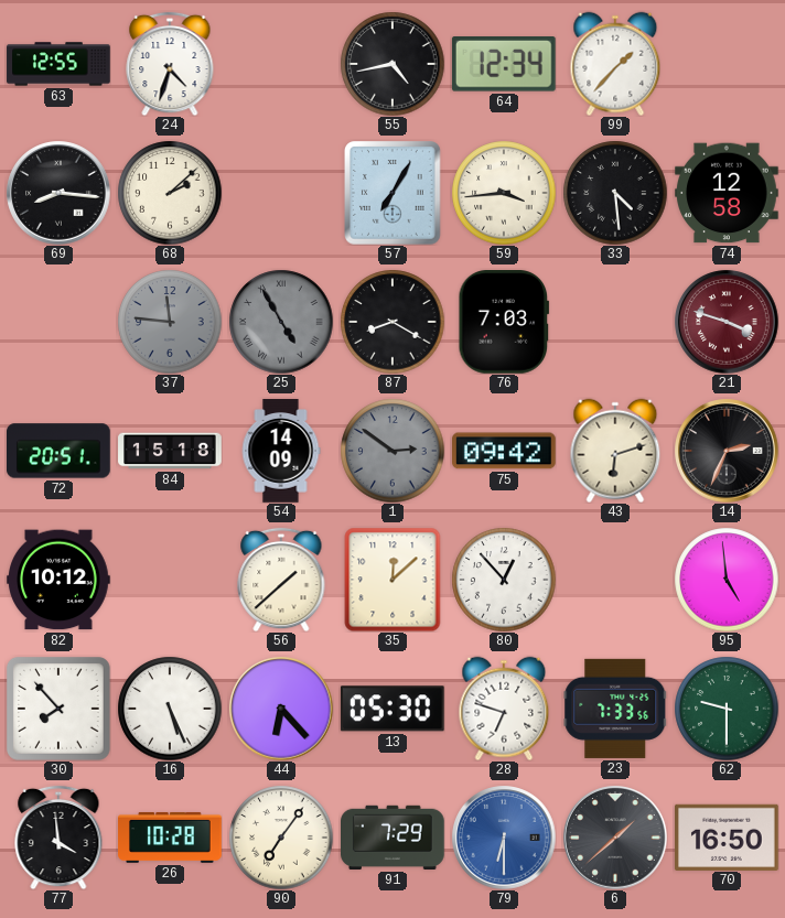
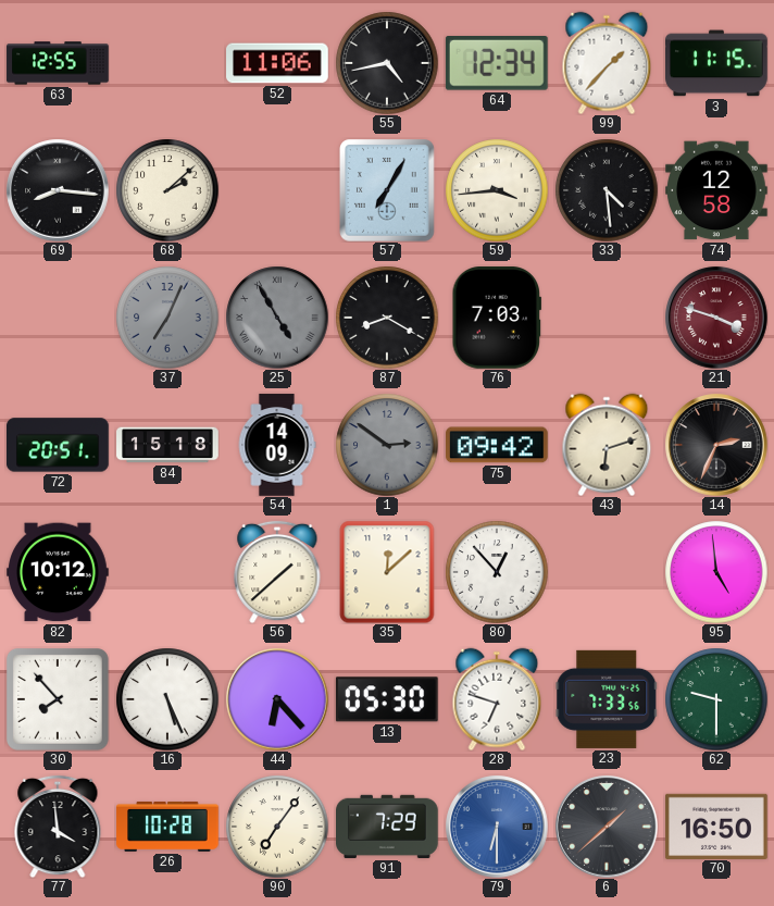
24: 4:33 -> none
52: none -> 11:06
3: none -> 11:15
37: 11:46 -> 7:04
